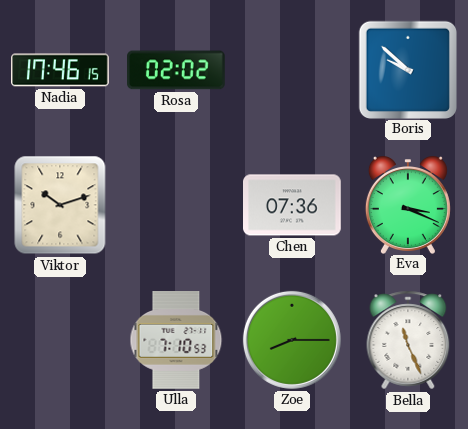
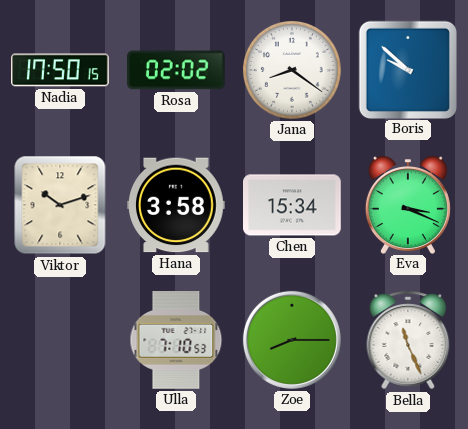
Nadia: 17:46 -> 17:50
Jana: none -> 8:21
Hana: none -> 3:58
Chen: 07:36 -> 15:34
